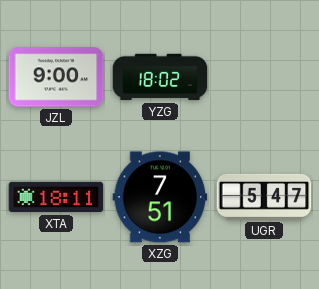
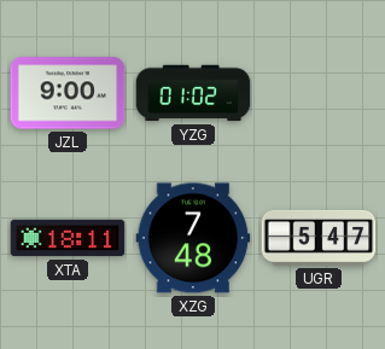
YZG: 18:02 -> 01:02
XZG: 7:51 -> 7:48
